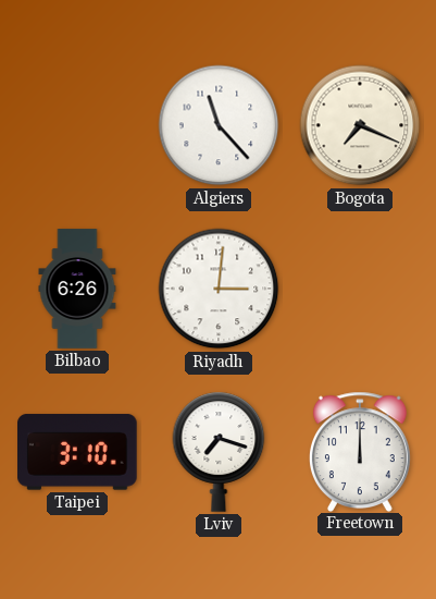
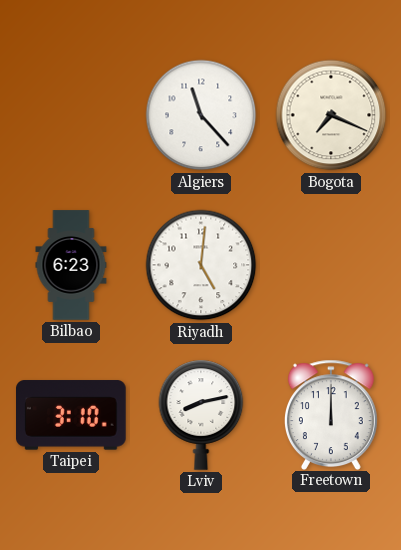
Bilbao: 6:26 -> 6:23
Riyadh: 3:01 -> 5:01
Lviv: 7:18 -> 8:13
